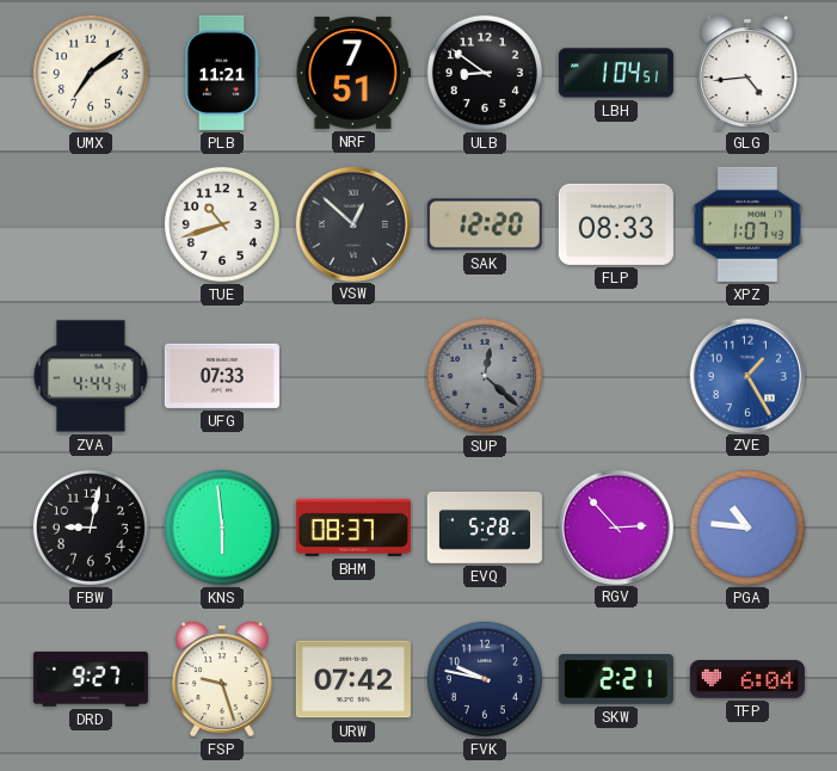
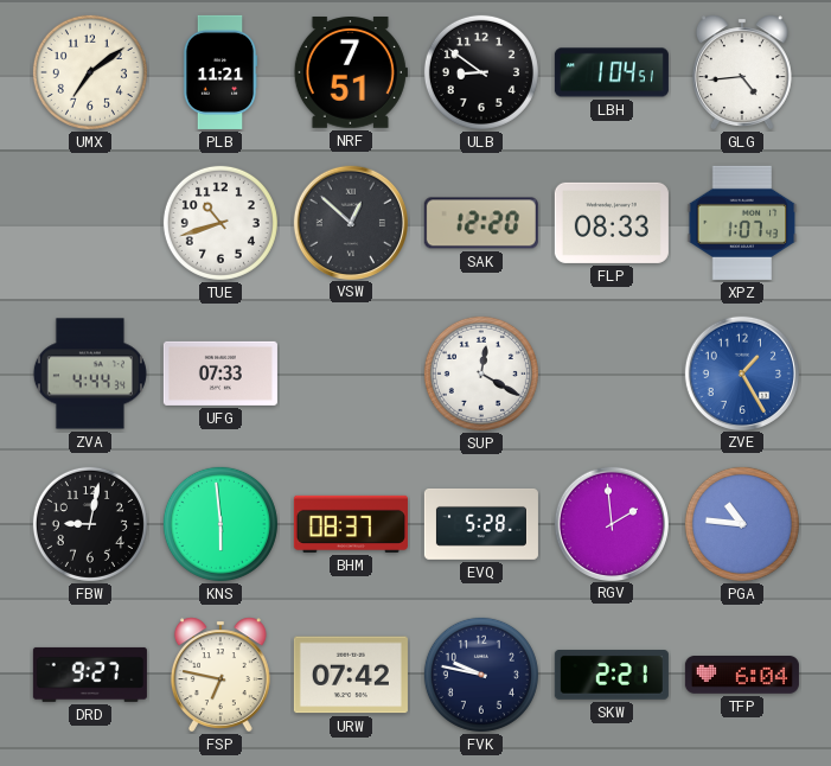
SUP: 12:22 -> 12:20
SUP dial: grey -> white
RGV: 2:53 -> 1:59
FSP: 9:27 -> 6:47
